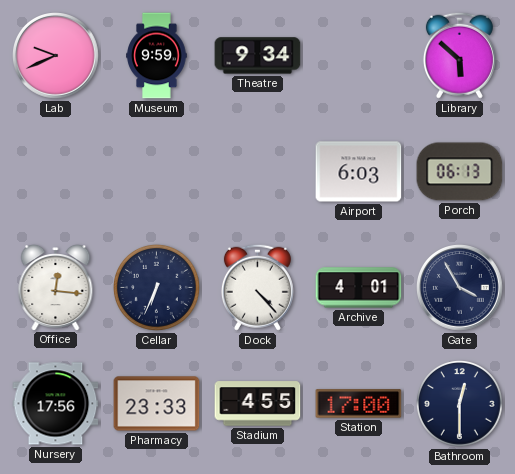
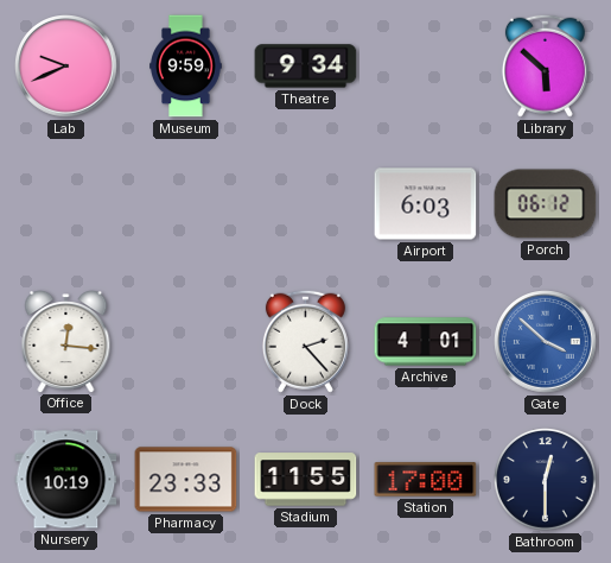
Porch: 06:13 -> 06:12
Cellar: 6:34 -> none
Dock: 4:23 -> 2:23
Gate: 3:55 -> 3:52
Gate dial: navy -> blue
Nursery: 17:56 -> 10:19
Stadium: 4:55 -> 11:55
